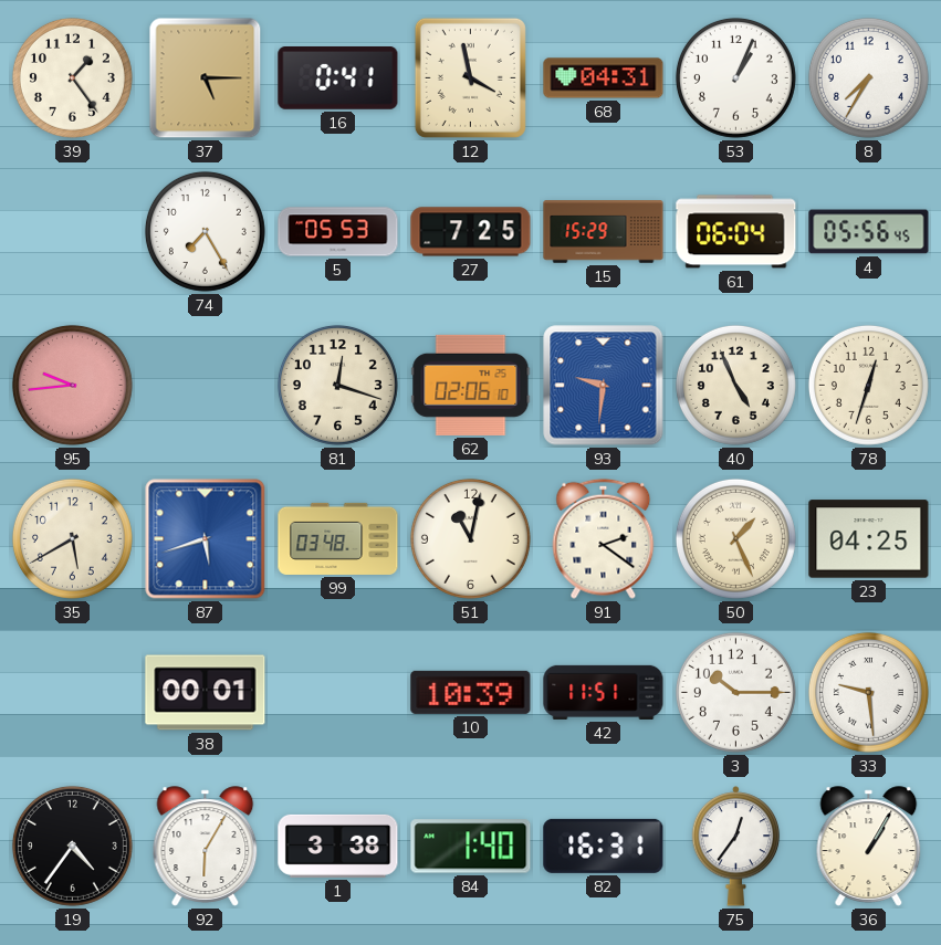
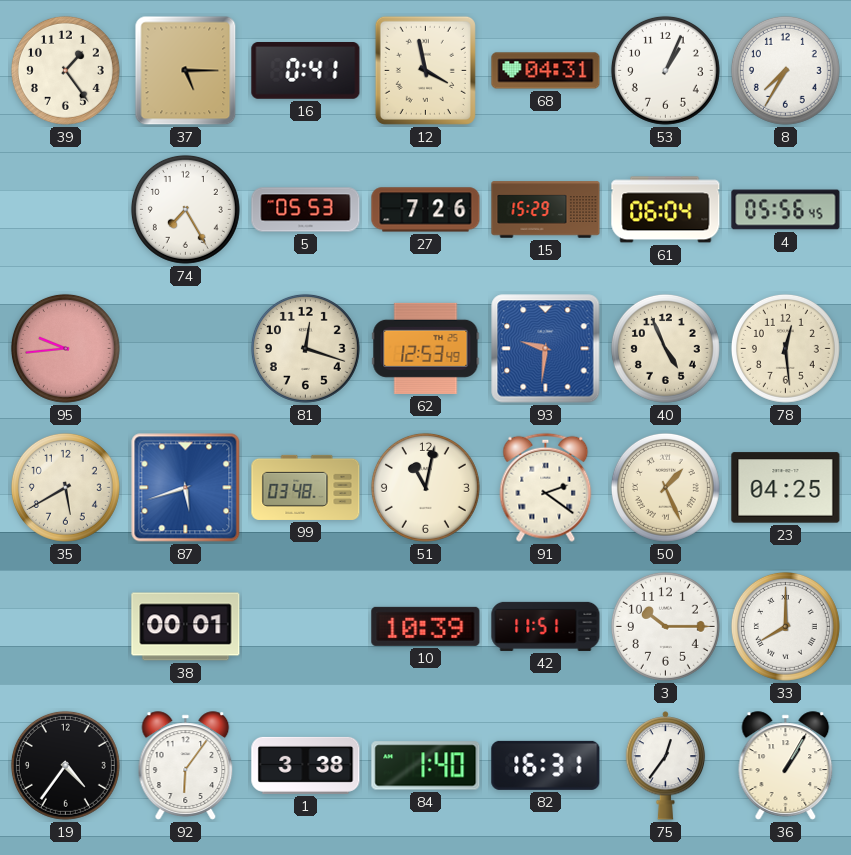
27: 7:25 -> 7:26
62: 02:06 -> 12:53
78: 12:33 -> 12:29
33: 9:29 -> 8:00
92: 6:05 -> 6:06
